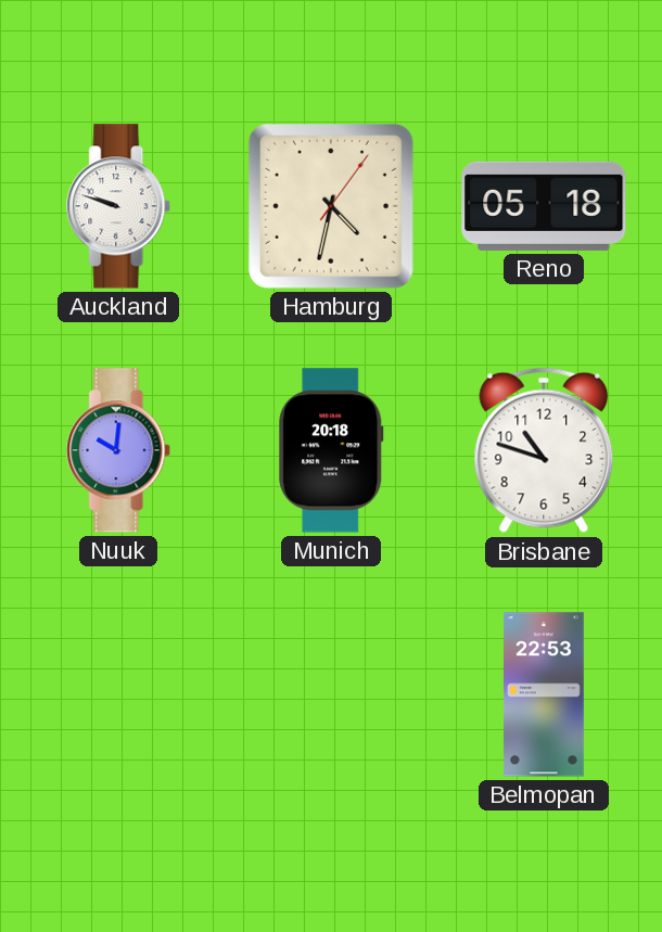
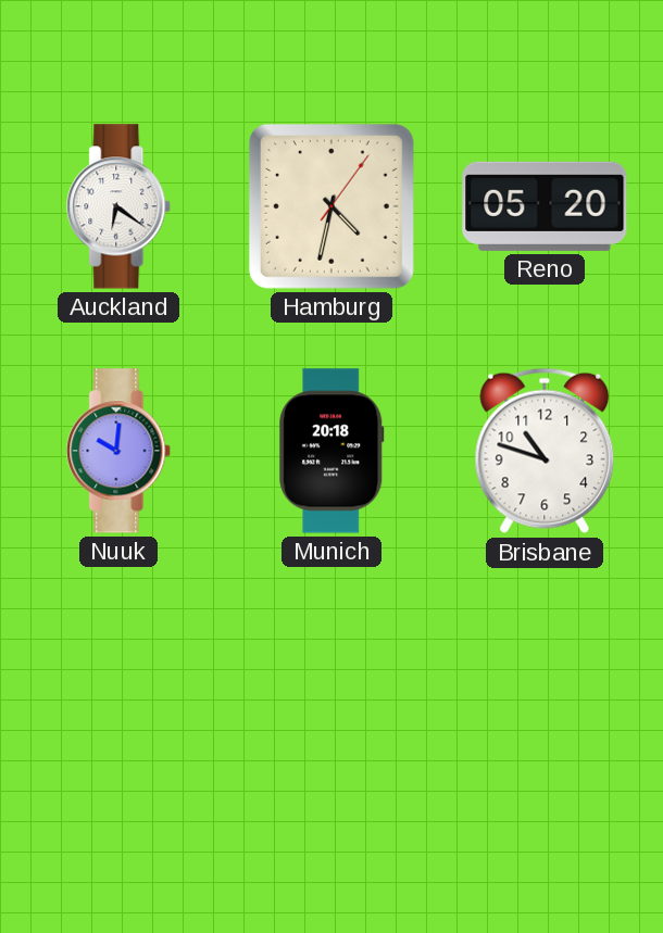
Auckland: 9:48 -> 6:21
Reno: 05:18 -> 05:20
Belmopan: 22:53 -> none
